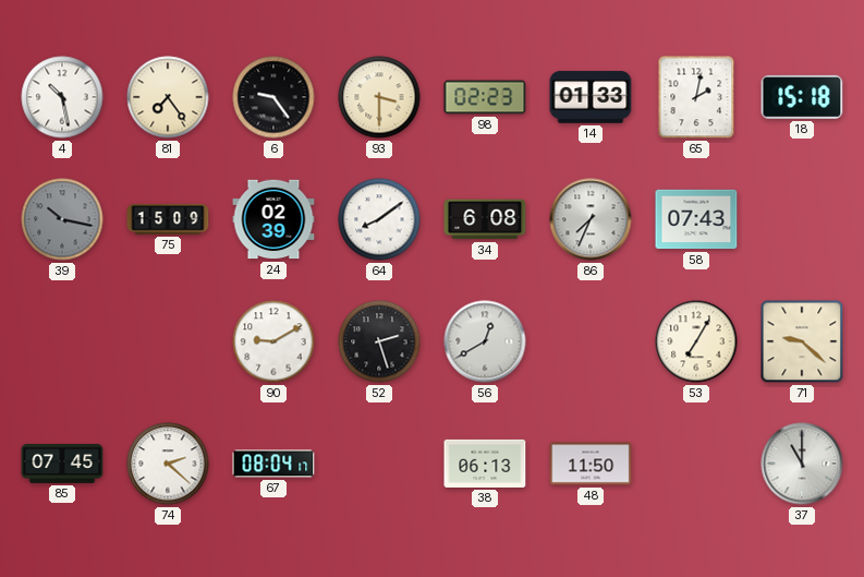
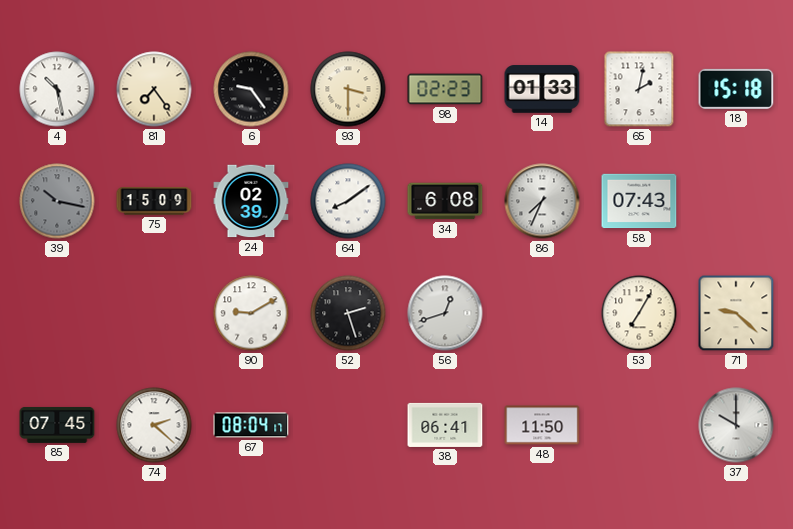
56: 12:40 -> 12:42
38: 06:13 -> 06:41
37: 11:00 -> 10:00
